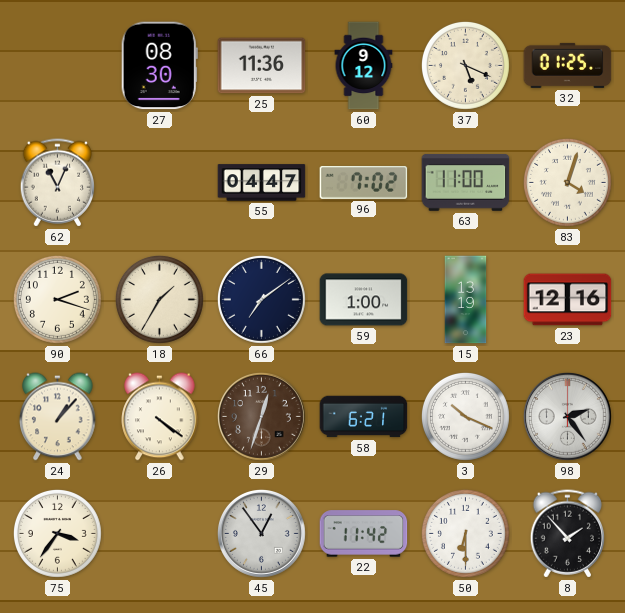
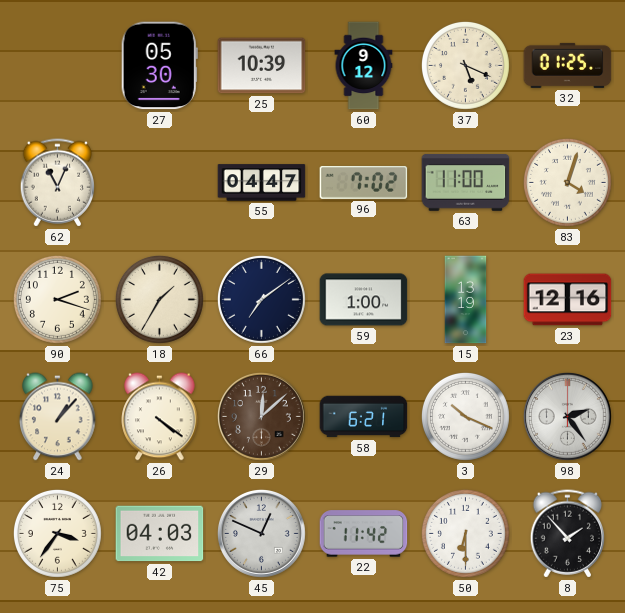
27: 08:30 -> 05:30
25: 11:36 -> 10:39
29: 12:33 -> 12:08
42: none -> 04:03
45: 12:54 -> 12:49
